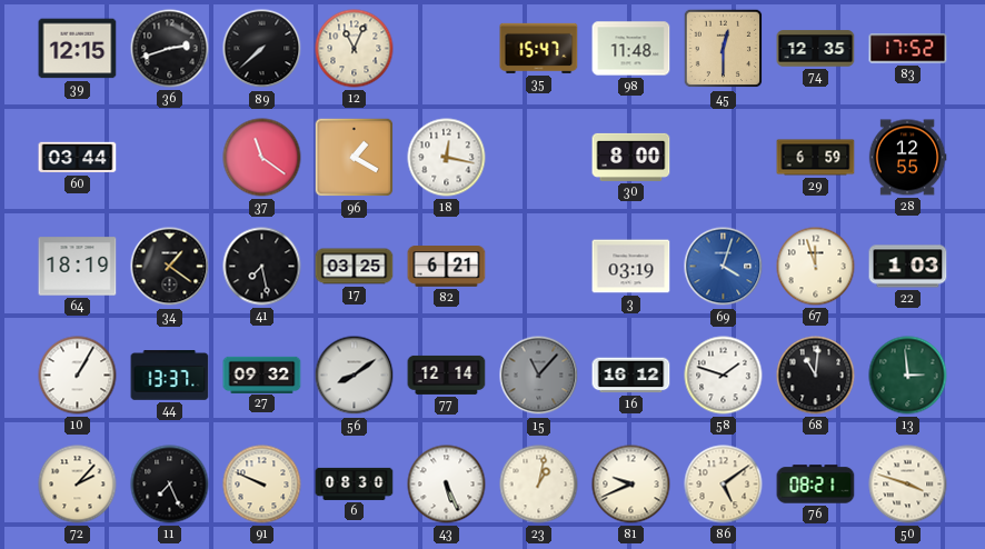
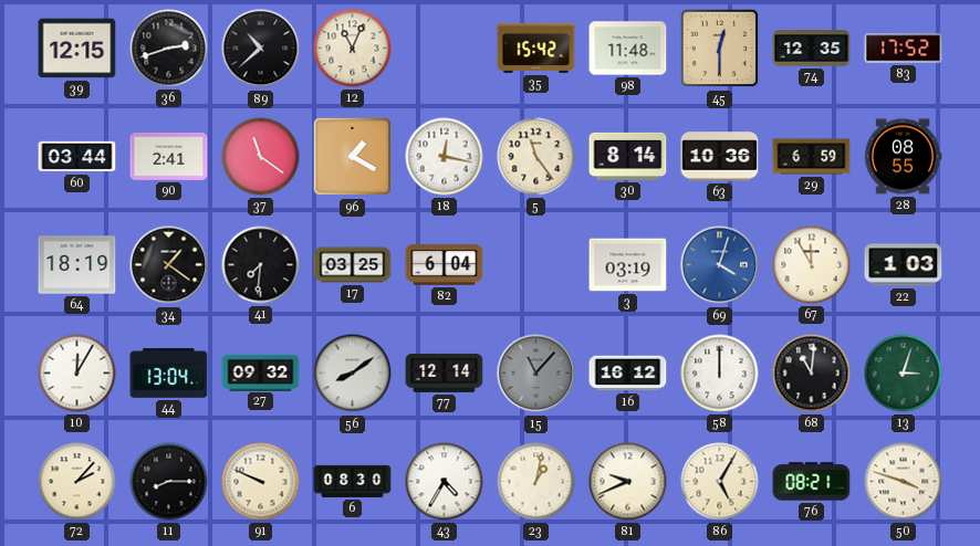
89: 7:38 -> 10:38
35: 15:47 -> 15:42
90: none -> 2:41
5: none -> 11:24
30: 8:00 -> 8:14
63: none -> 10:36
28: 12:55 -> 08:55
41: 7:28 -> 7:31
82: 6:21 -> 6:04
67: 11:57 -> 11:55
10: 1:05 -> 12:05
44: 13:37 -> 13:04
58: 1:48 -> 12:00
13: 2:59 -> 3:03
11: 7:26 -> 8:15
43: 5:26 -> 4:35
86: 5:09 -> 5:05
